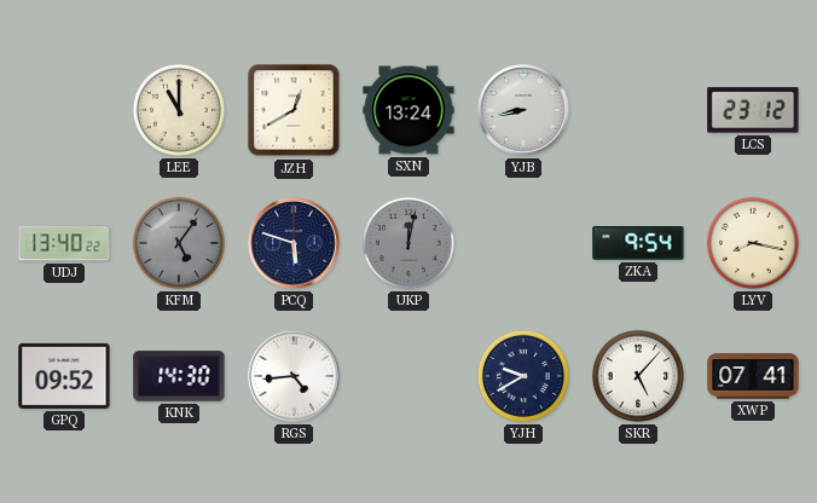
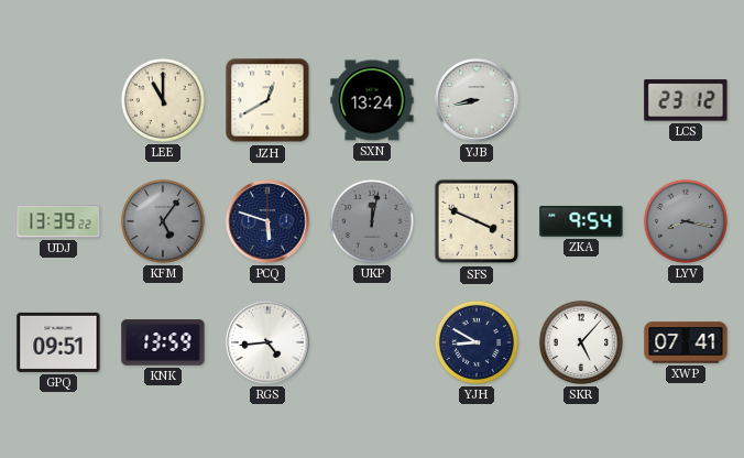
UDJ: 13:40 -> 13:39
SFS: none -> 3:49
LYV dial: cream -> grey
GPQ: 09:52 -> 09:51
KNK: 14:30 -> 13:59
YJH: 9:40 -> 8:50
